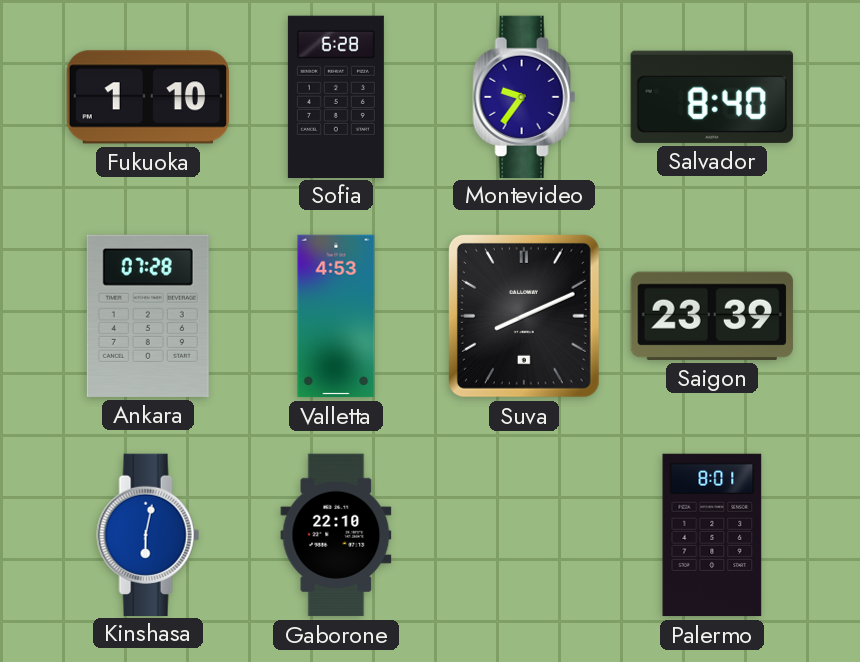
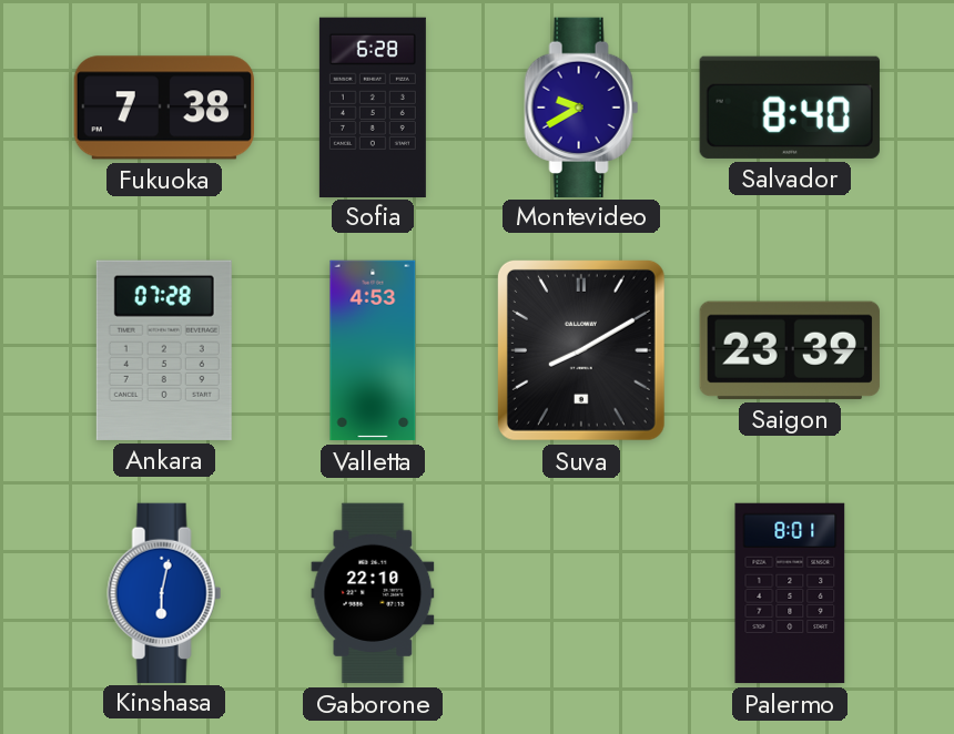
Fukuoka: 1:10 -> 7:38
Montevideo: 9:36 -> 9:40
Suva: 8:11 -> 8:10
